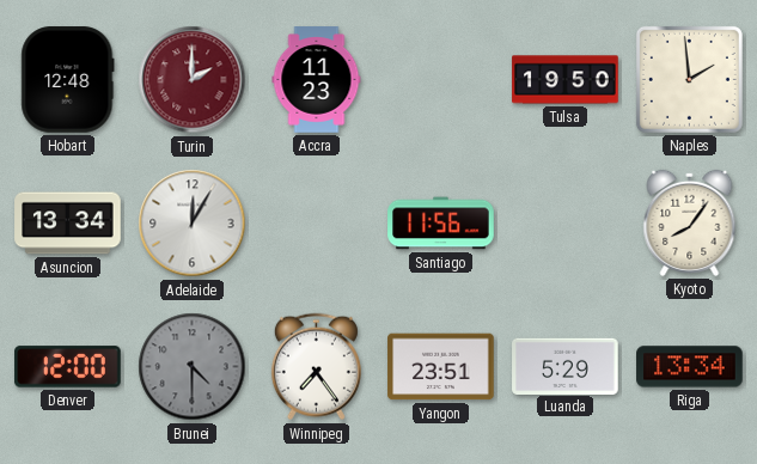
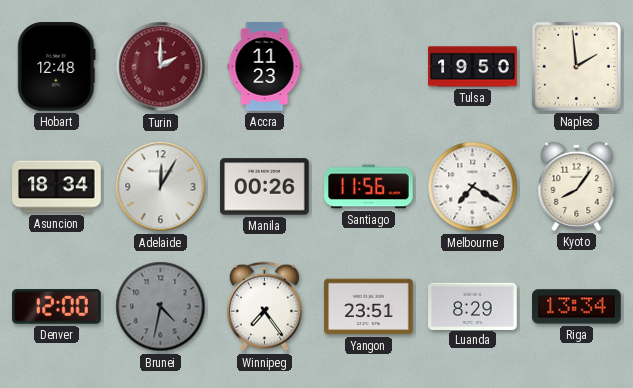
Asuncion: 13:34 -> 18:34
Manila: none -> 00:26
Melbourne: none -> 7:20
Brunei: 4:30 -> 4:32
Luanda: 5:29 -> 8:29
